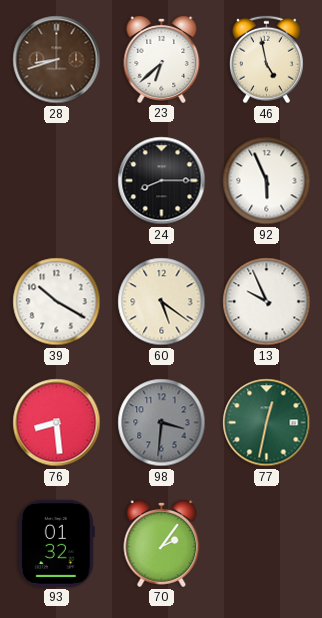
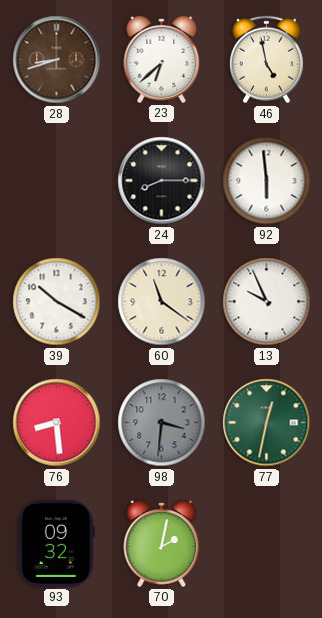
92: 5:56 -> 5:59
60: 5:21 -> 11:21
93: 01:32 -> 09:32
70: 2:06 -> 2:02
